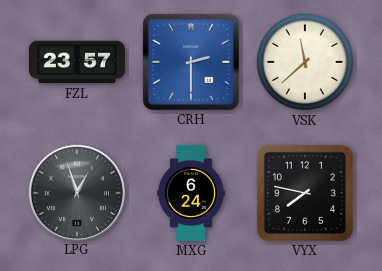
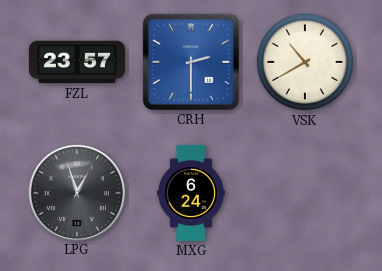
VSK: 11:38 -> 10:40
VYX: 7:47 -> none
